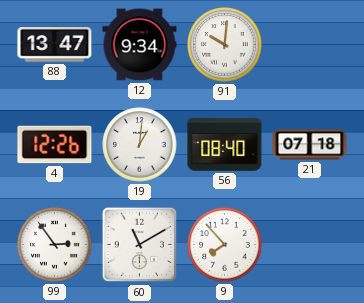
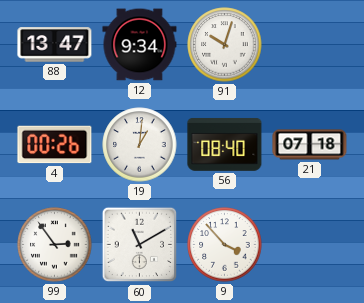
91: 10:01 -> 10:03
4: 12:26 -> 00:26
9: 7:53 -> 3:53
